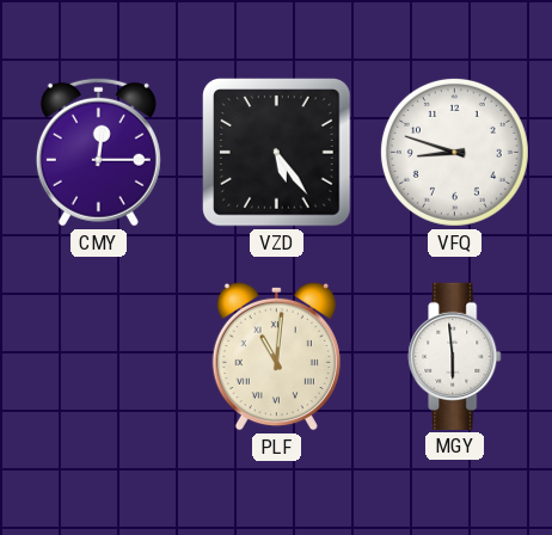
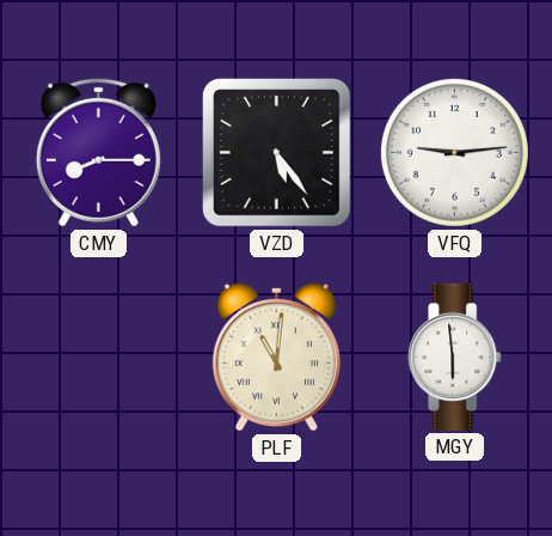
CMY: 12:15 -> 8:15
VFQ: 8:48 -> 9:14
